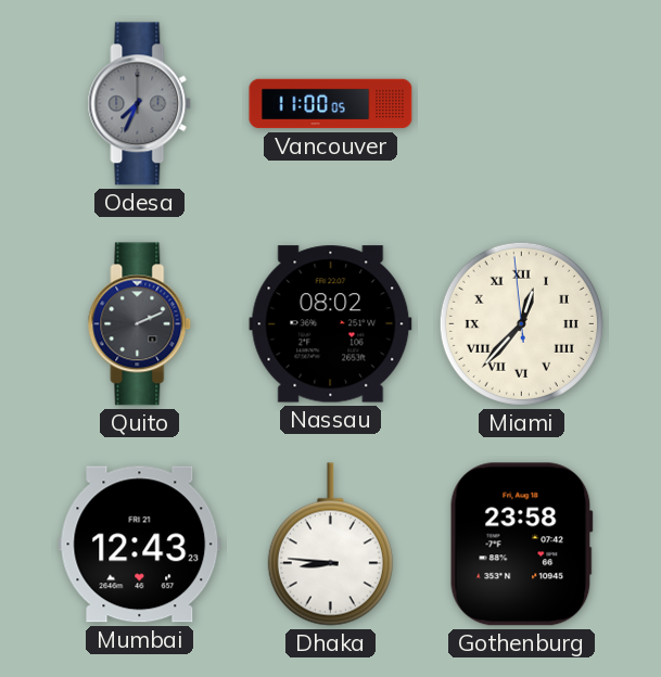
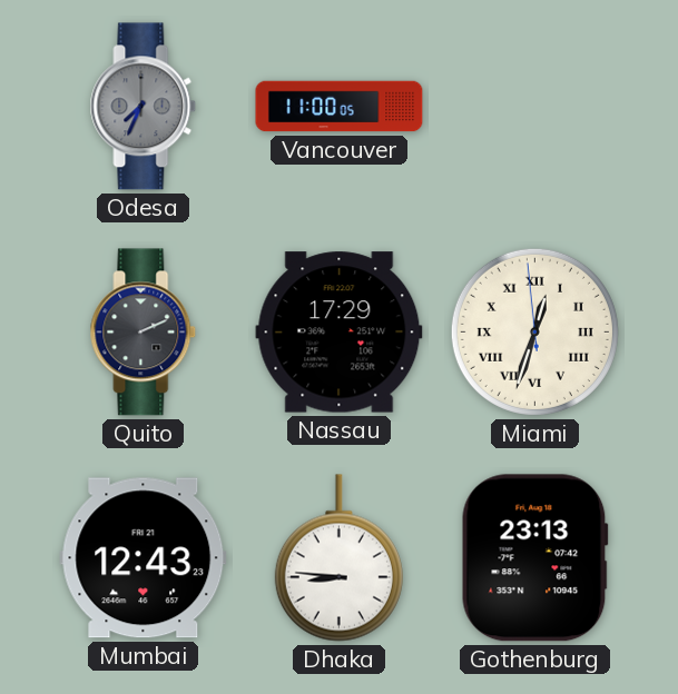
Nassau: 08:02 -> 17:29
Miami: 12:36 -> 12:32
Gothenburg: 23:58 -> 23:13
